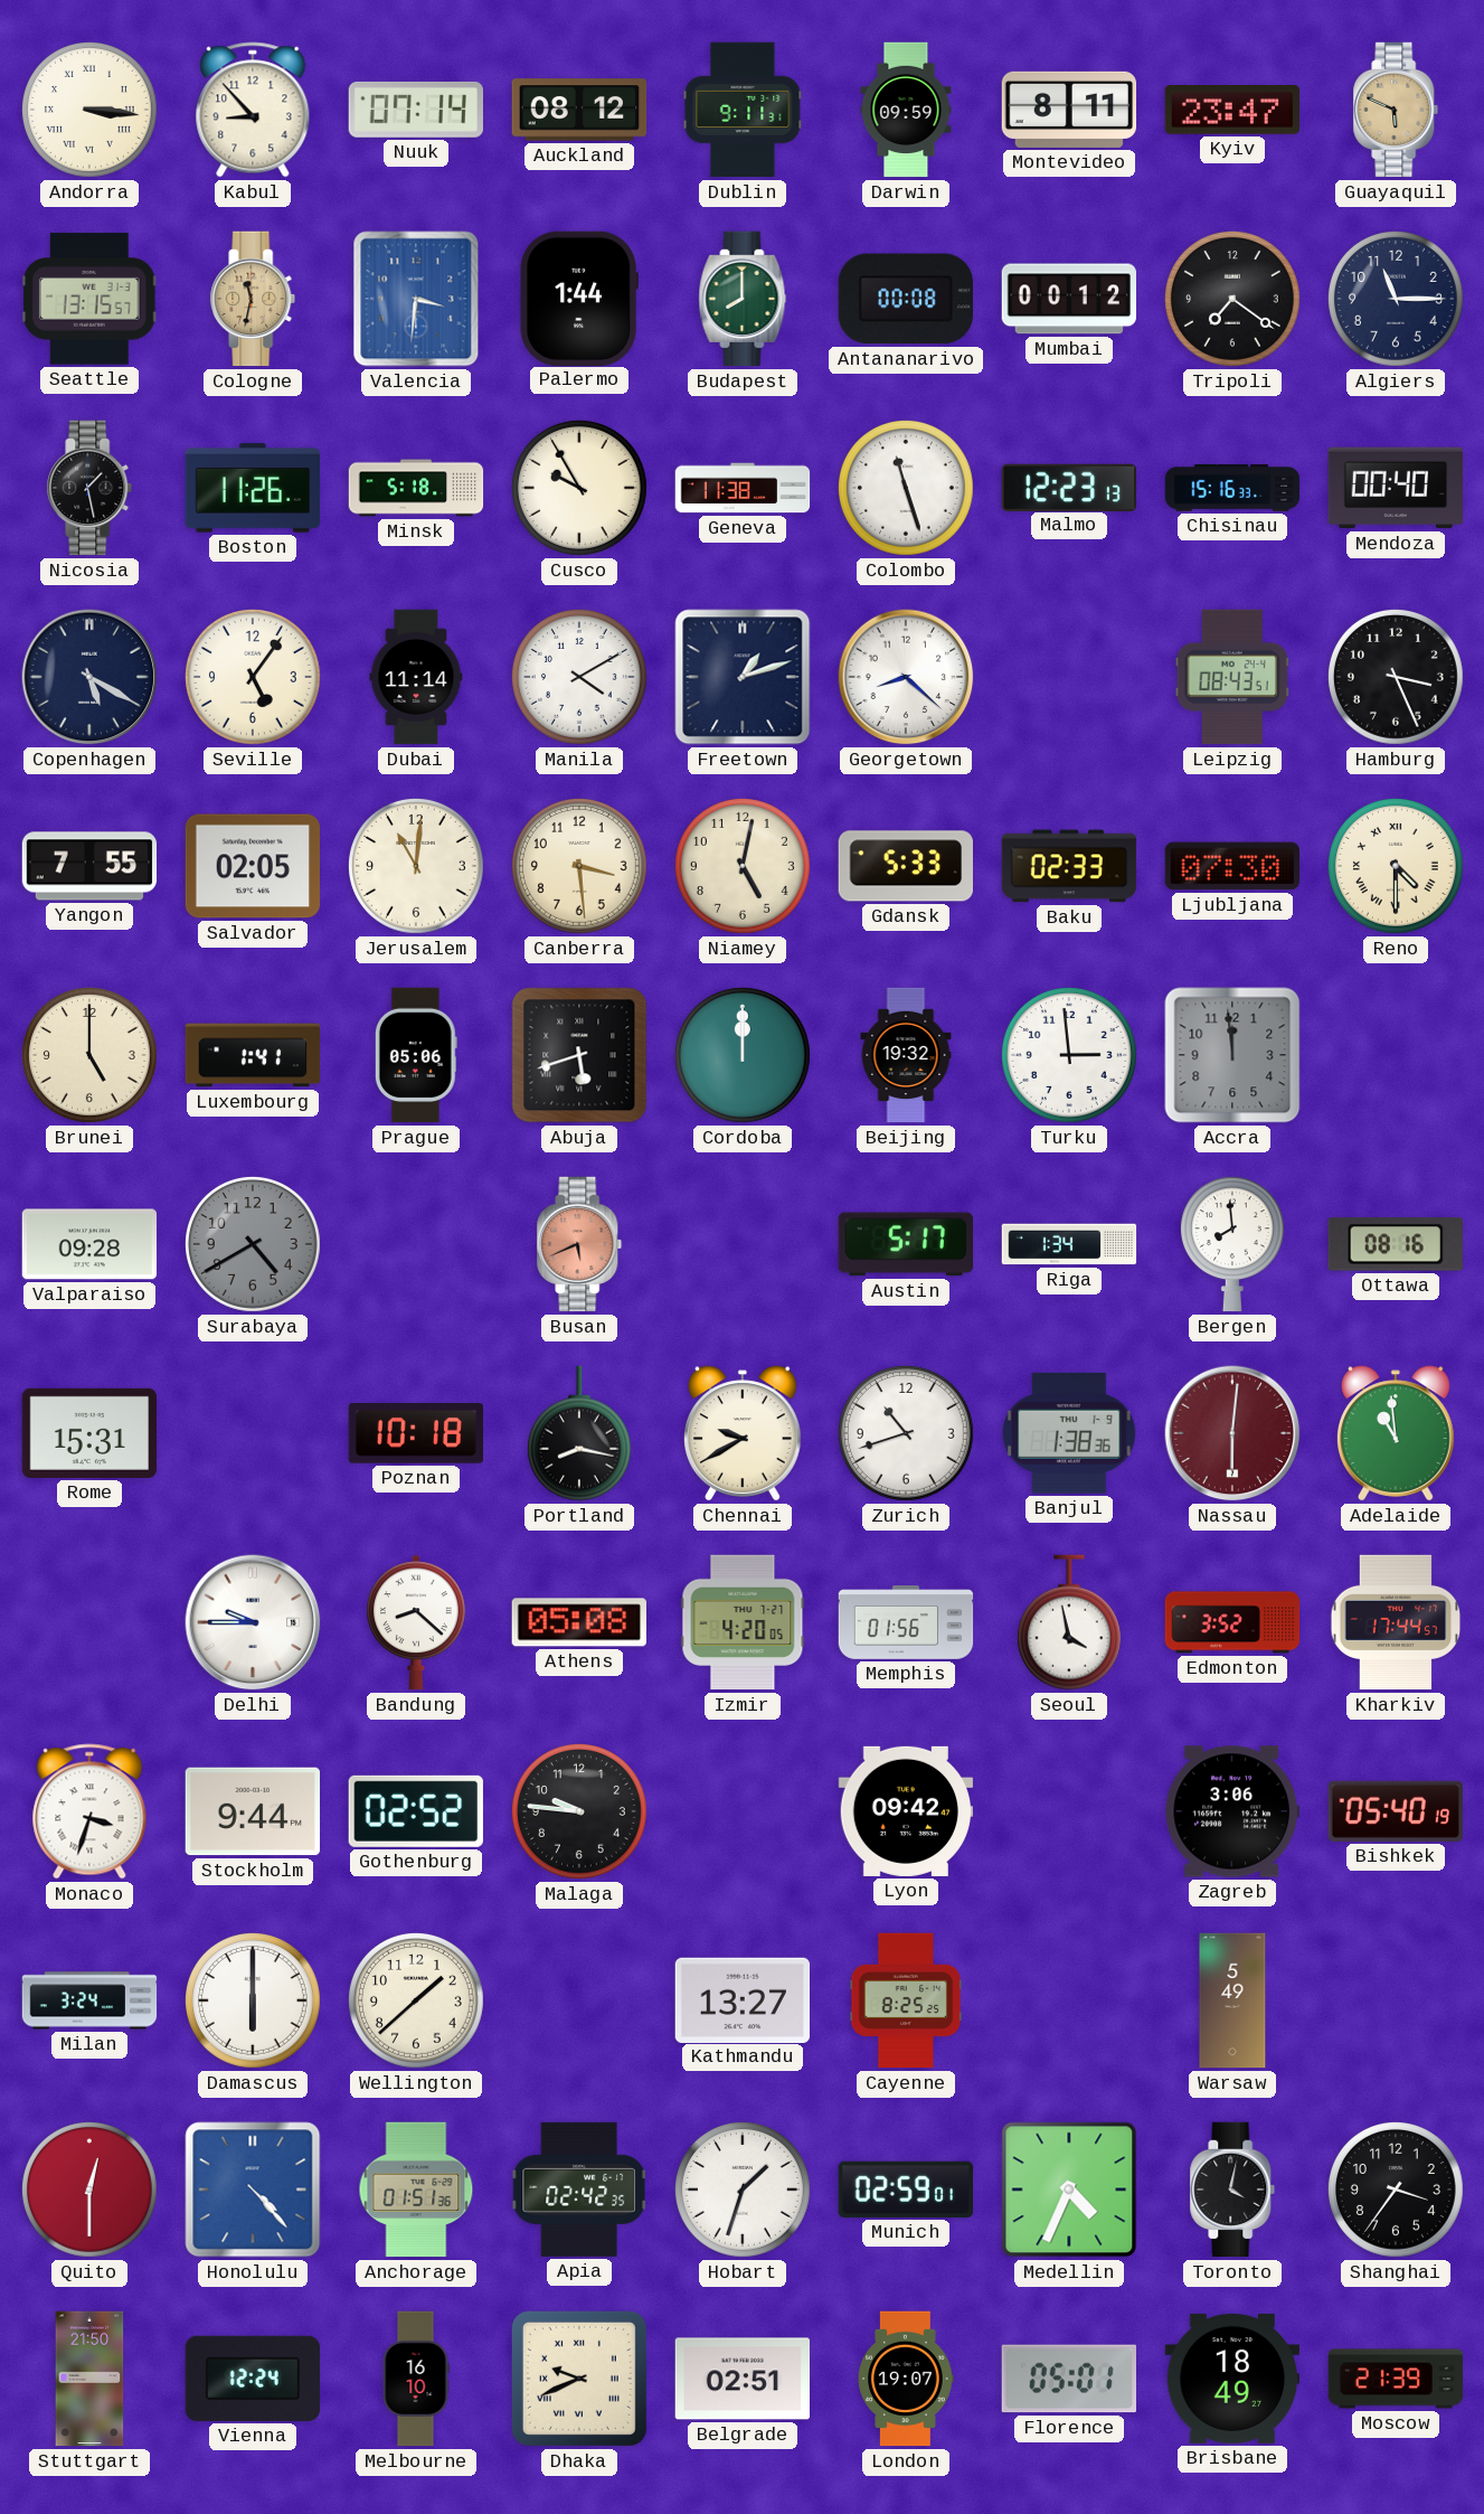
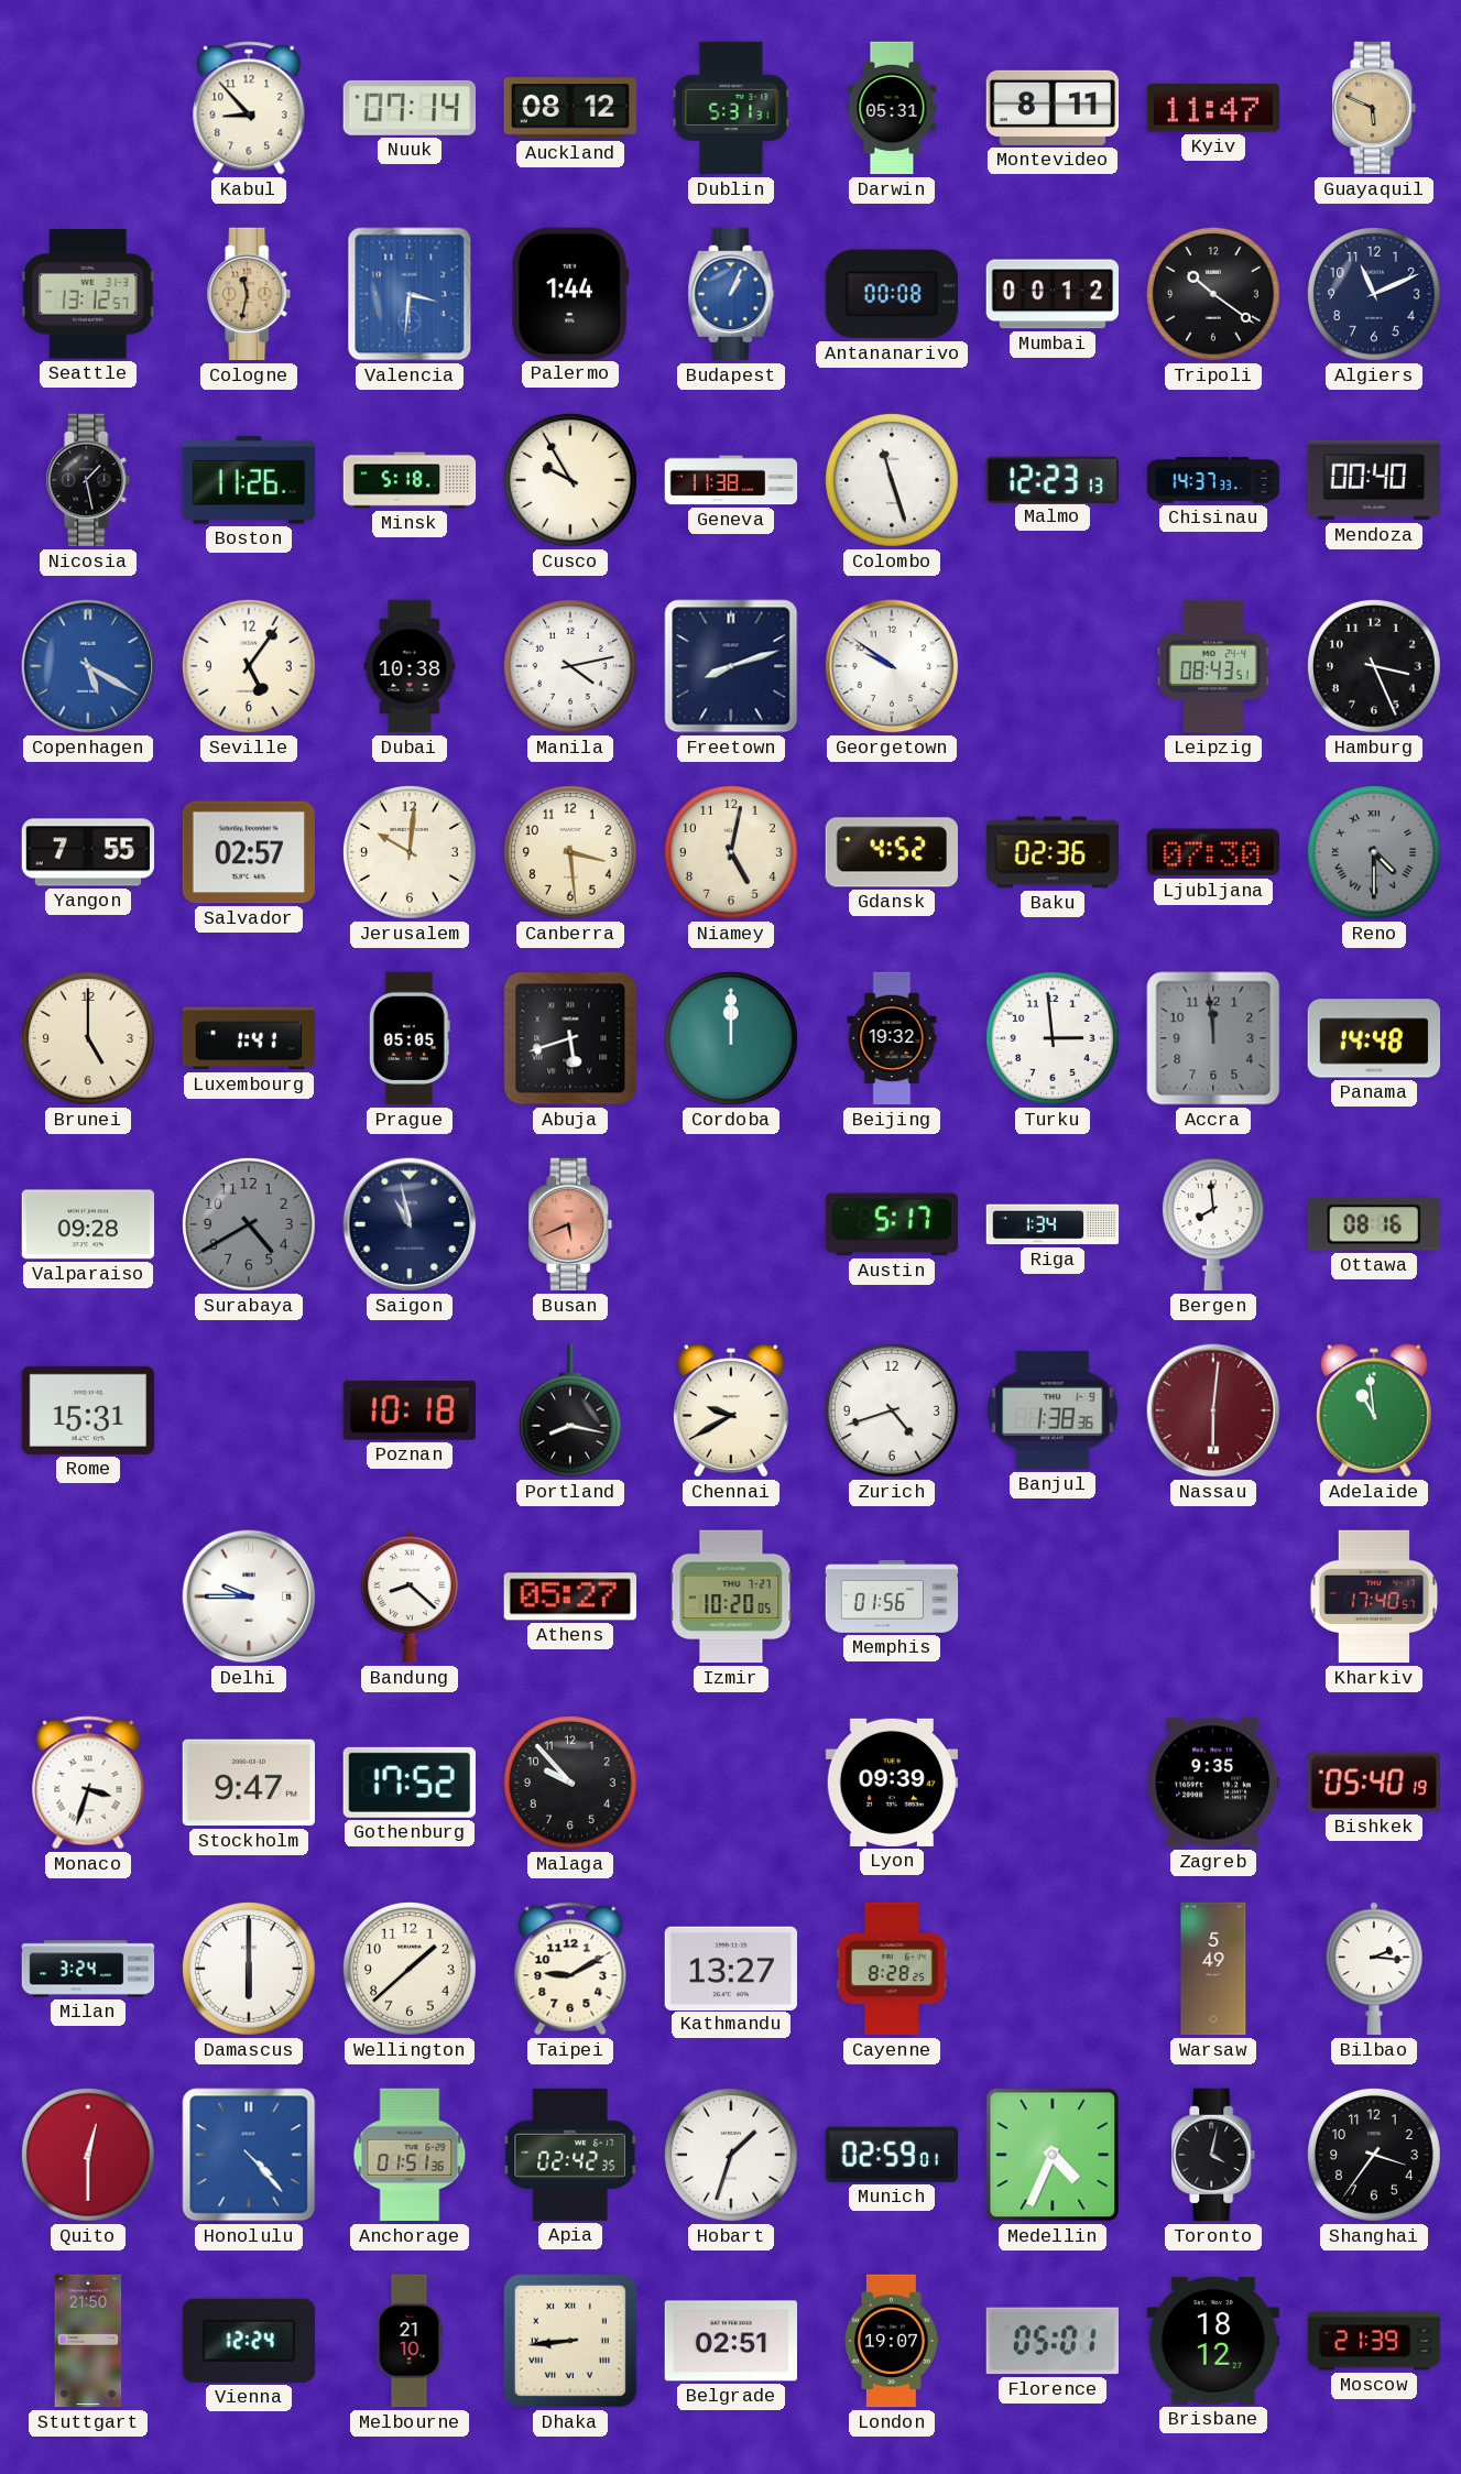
Andorra: 3:16 -> none
Dublin: 9:11 -> 5:31
Darwin: 09:59 -> 05:31
Kyiv: 23:47 -> 11:47
Seattle: 13:15 -> 13:12
Budapest: 8:00 -> 1:04
Budapest dial: green -> blue
Tripoli: 7:21 -> 10:21
Algiers: 11:15 -> 11:11
Chisinau: 15:16 -> 14:37
Copenhagen dial: navy -> blue
Dubai: 11:14 -> 10:38
Manila: 4:10 -> 4:13
Freetown: 1:12 -> 8:12
Georgetown: 8:22 -> 9:51
Salvador: 02:05 -> 02:57
Jerusalem: 11:01 -> 10:01
Gdansk: 5:33 -> 4:52
Baku: 02:33 -> 02:36
Reno dial: cream -> grey
Prague: 05:06 -> 05:05
Panama: none -> 14:48
Saigon: none -> 10:58
Zurich: 10:42 -> 4:42
Athens: 05:08 -> 05:27
Izmir: 4:20 -> 10:20
Seoul: 3:58 -> none
Edmonton: 3:52 -> none
Kharkiv: 17:44 -> 17:40
Stockholm: 9:44 -> 9:47
Gothenburg: 02:52 -> 17:52
Malaga: 9:46 -> 9:53
Lyon: 09:42 -> 09:39
Zagreb: 3:06 -> 9:35
Taipei: none -> 9:10
Cayenne: 8:25 -> 8:28
Bilbao: none -> 2:16
Melbourne: 16:10 -> 21:10
Dhaka: 9:41 -> 8:44
Brisbane: 18:49 -> 18:12
